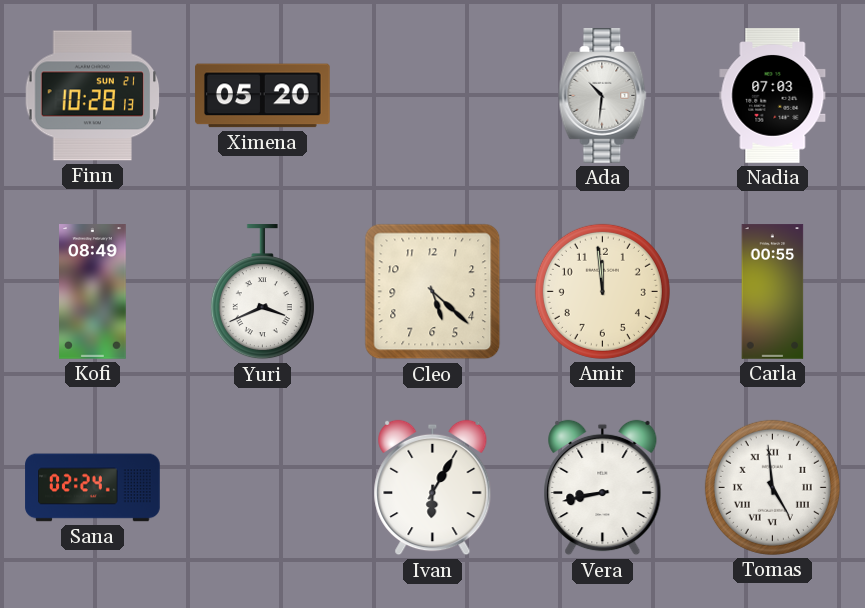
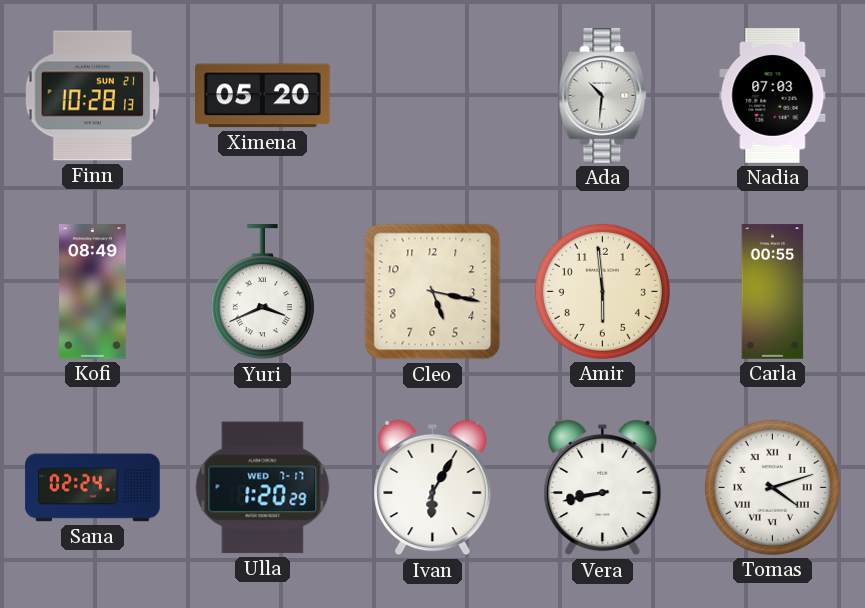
Cleo: 5:22 -> 5:17
Amir: 11:59 -> 5:59
Ulla: none -> 1:20
Tomas: 4:59 -> 4:12
